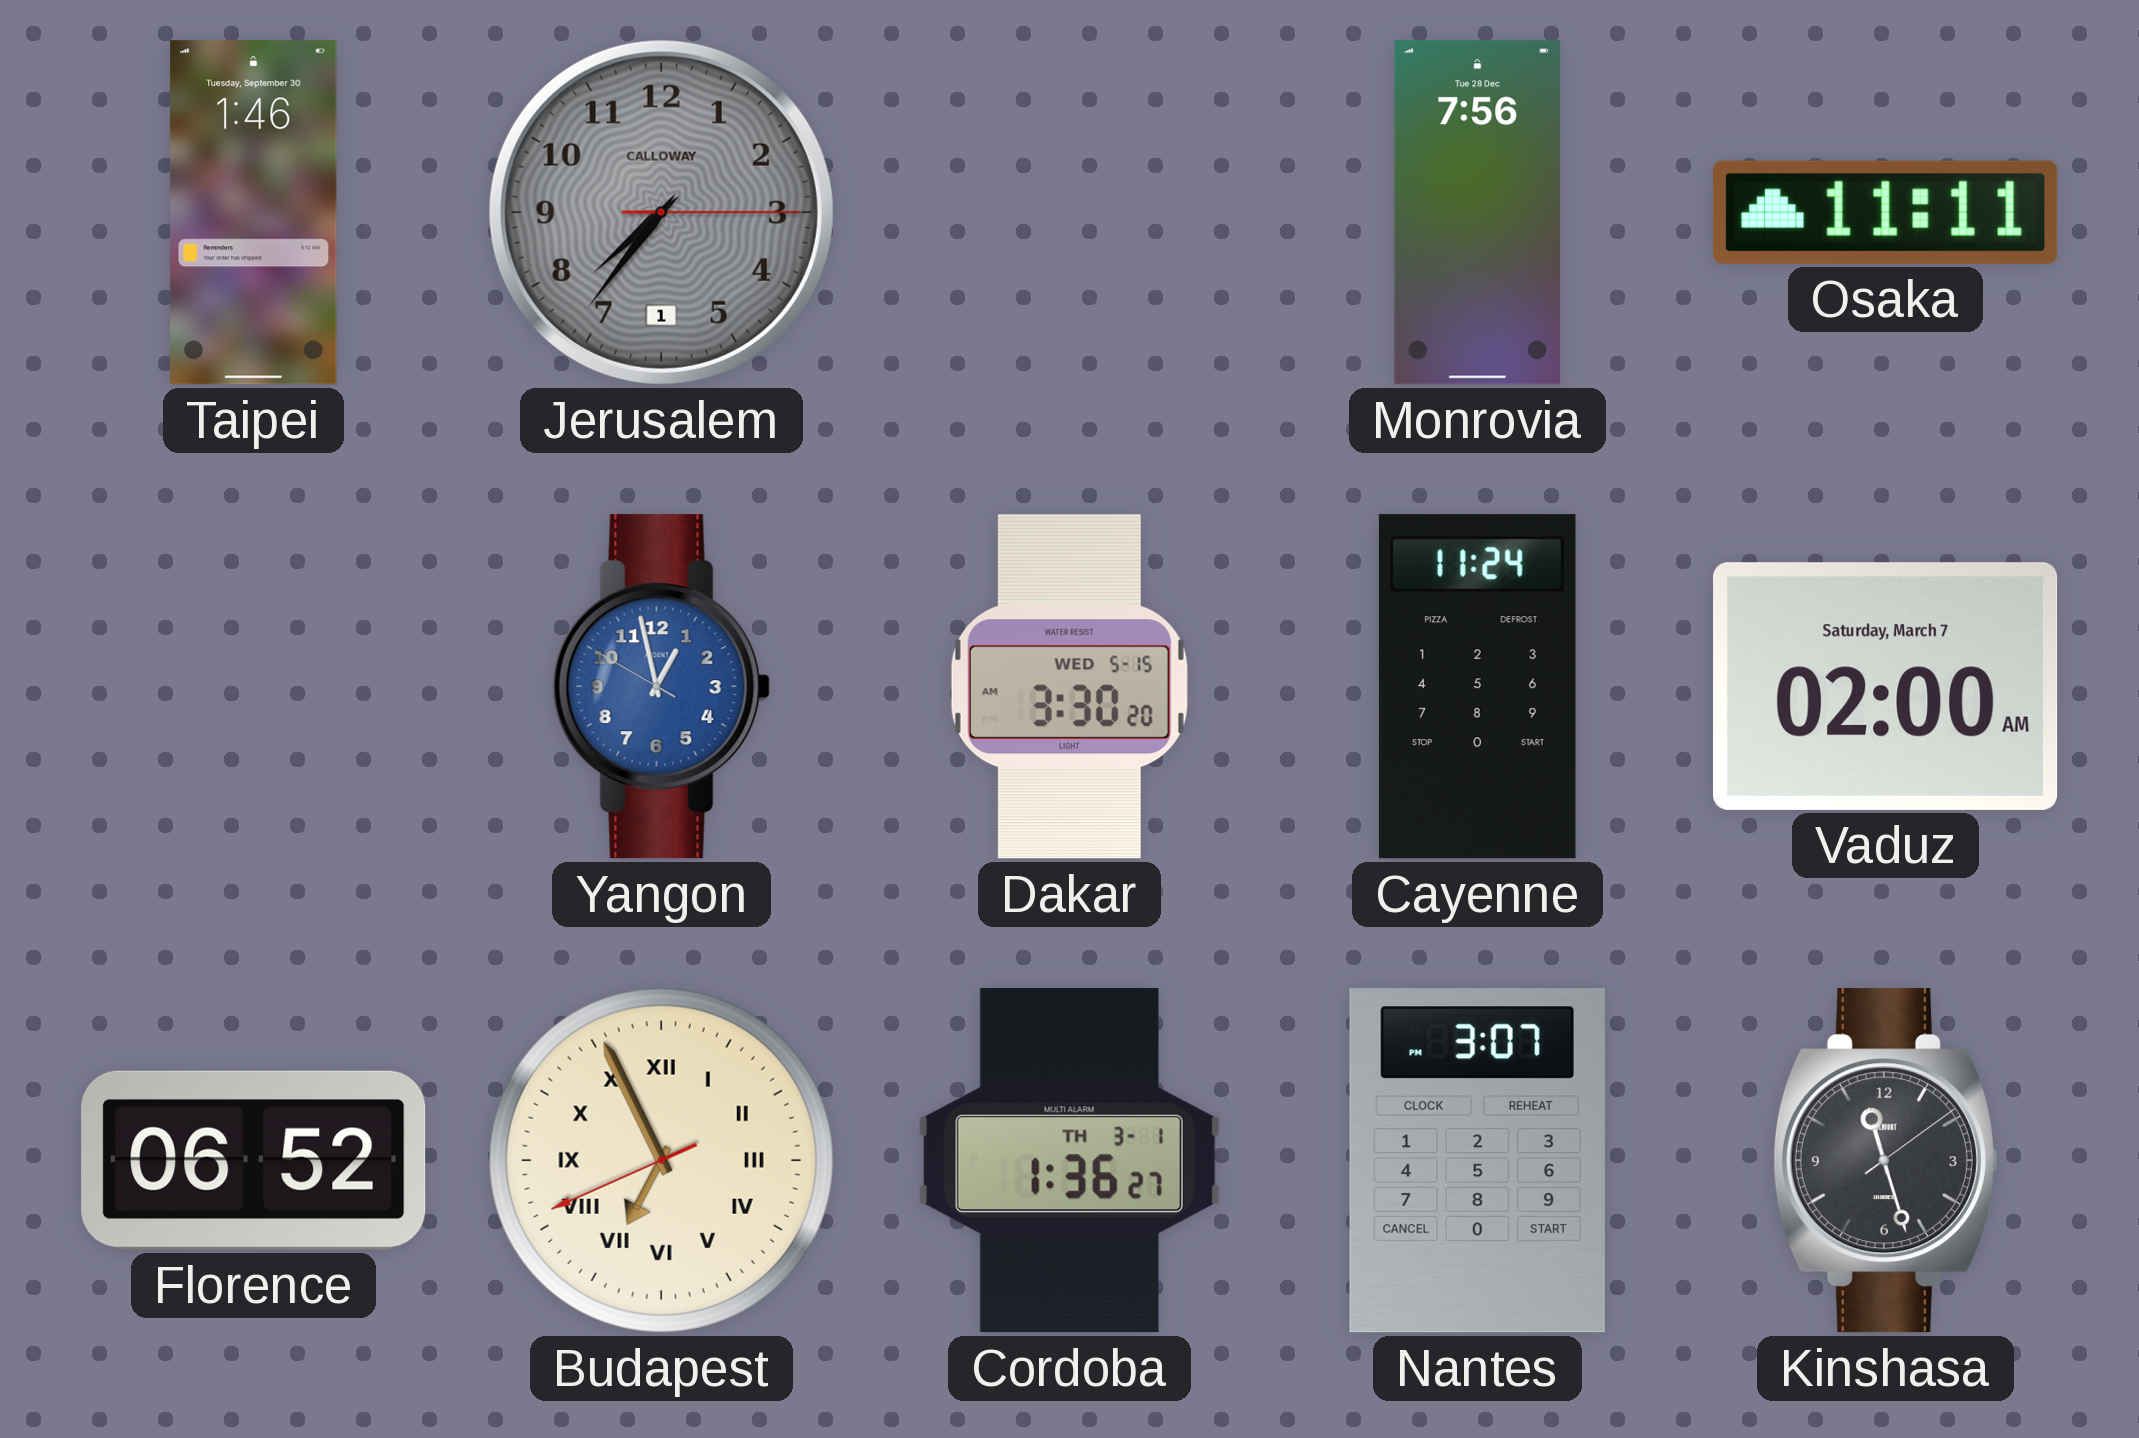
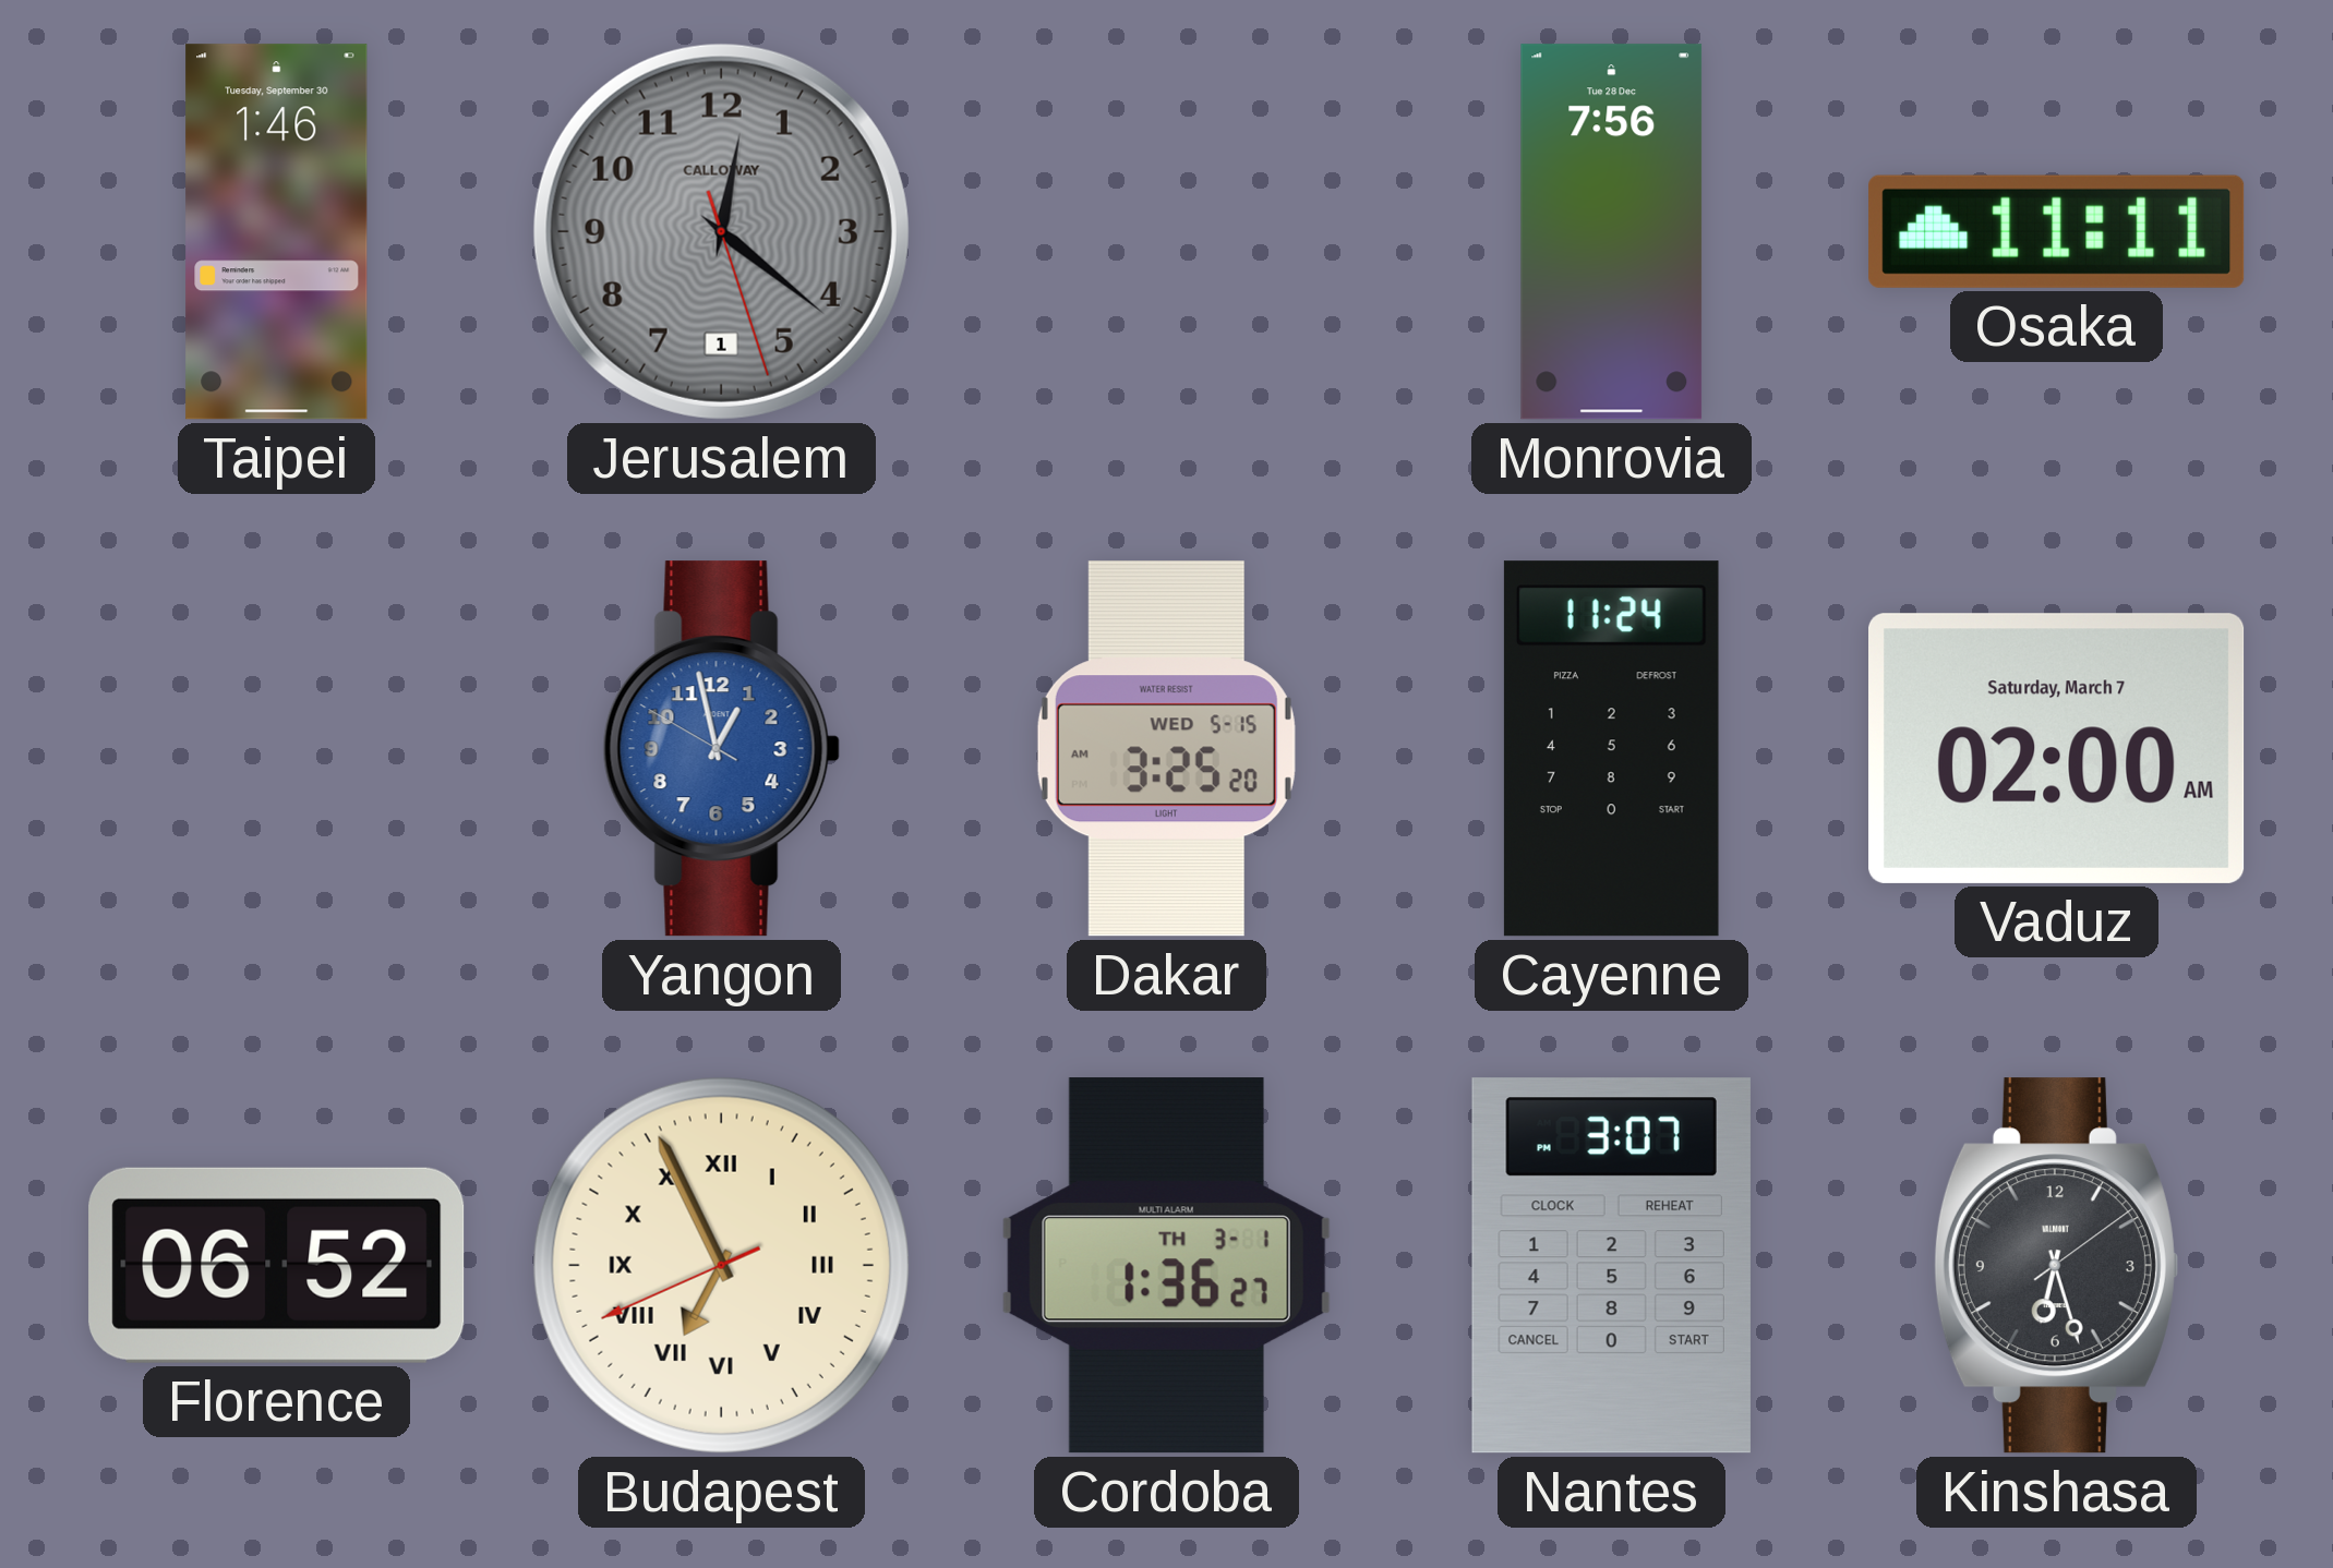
Jerusalem: 7:36 -> 12:21
Dakar: 3:30 -> 3:25
Kinshasa: 11:27 -> 6:27
